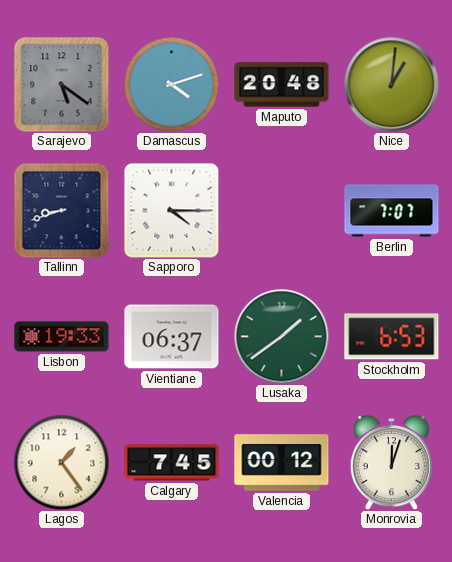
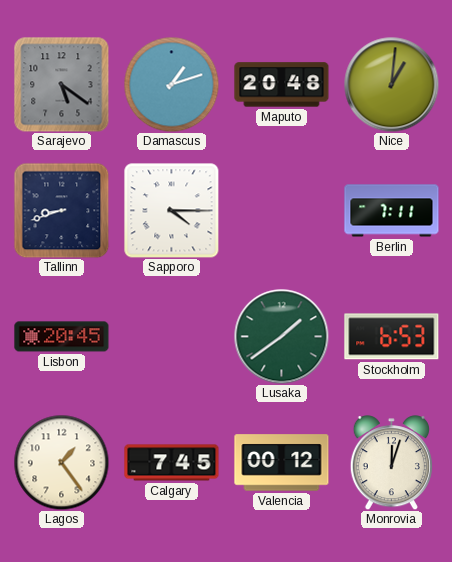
Damascus: 4:12 -> 1:12
Berlin: 7:07 -> 7:11
Lisbon: 19:33 -> 20:45
Vientiane: 06:37 -> none
